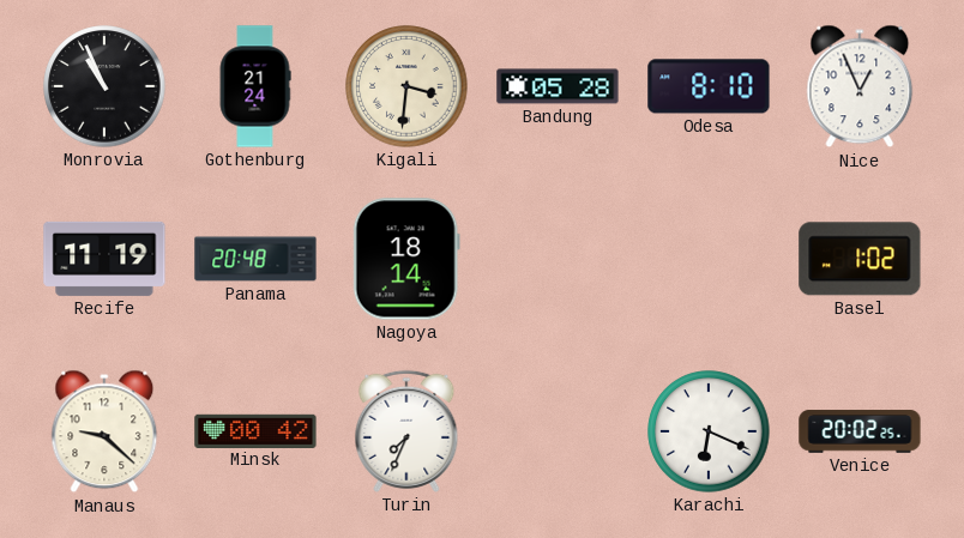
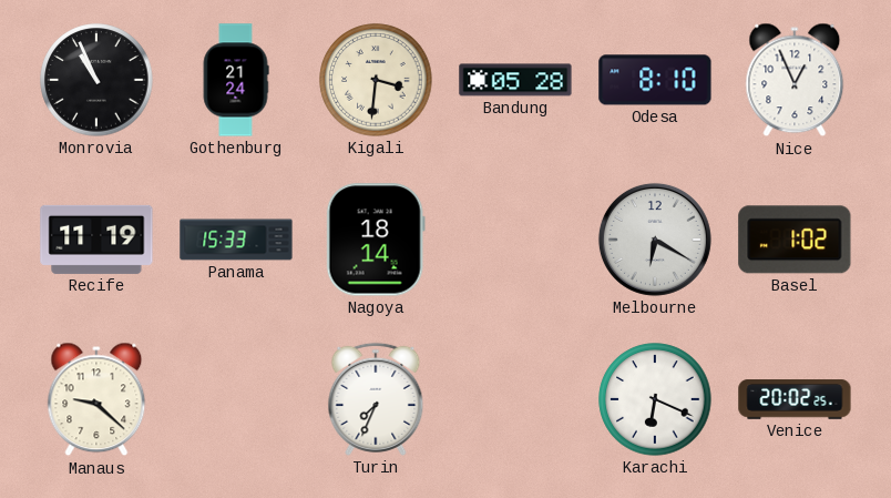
Panama: 20:48 -> 15:33
Melbourne: none -> 6:20
Minsk: 00:42 -> none
